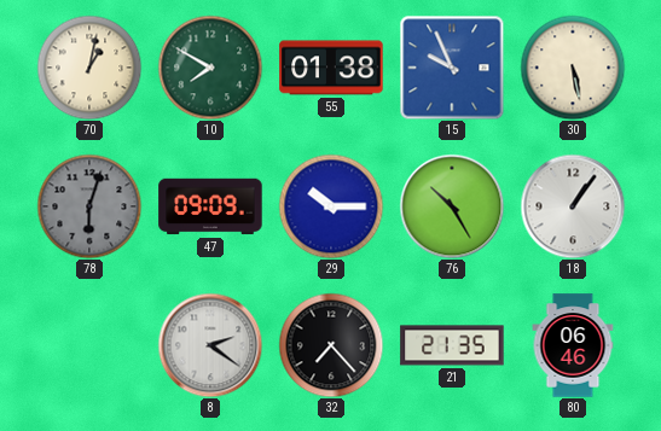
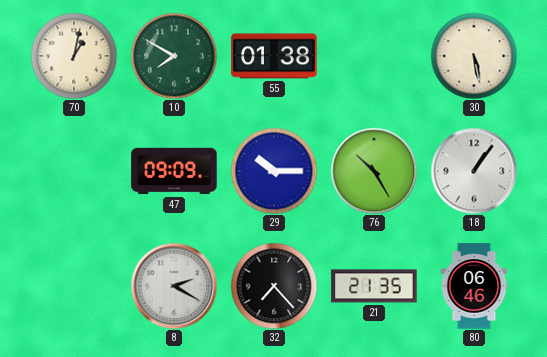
15: 9:56 -> none
78: 6:03 -> none
8: 2:21 -> 2:20
